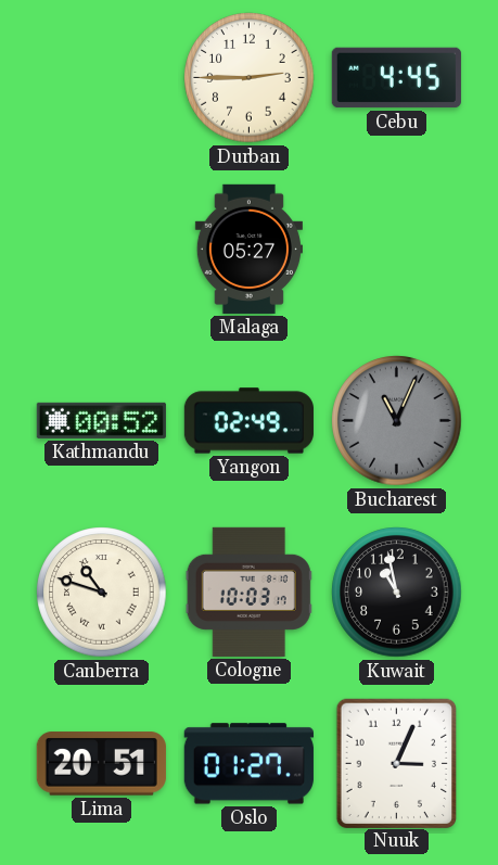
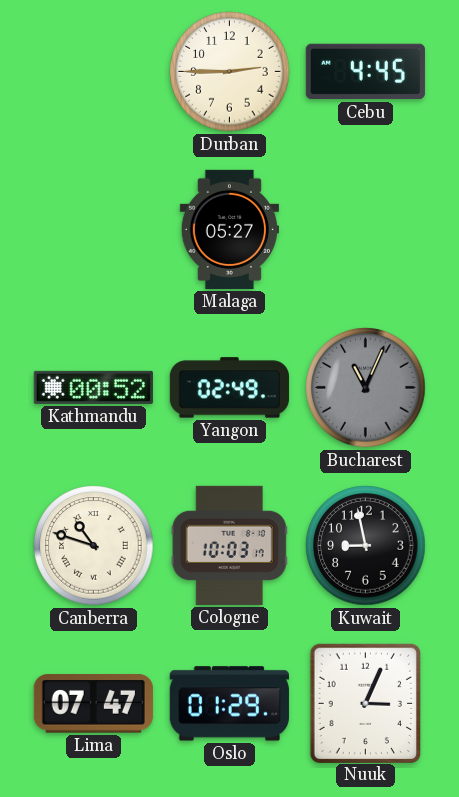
Kuwait: 10:58 -> 8:58
Lima: 20:51 -> 07:47
Oslo: 01:27 -> 01:29
